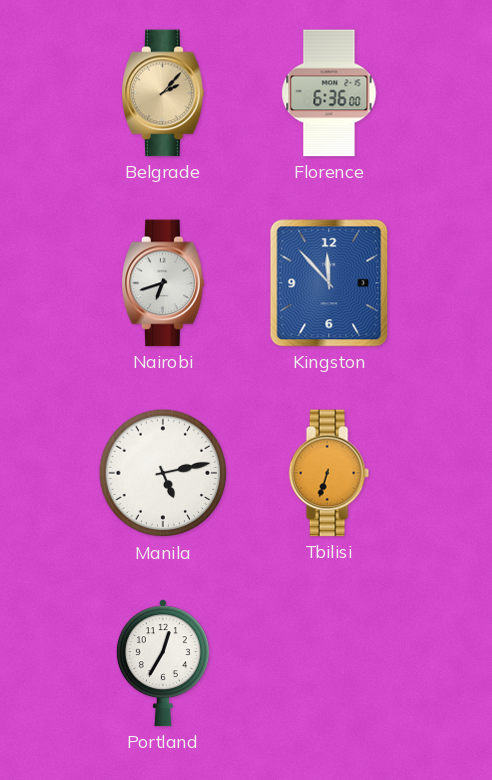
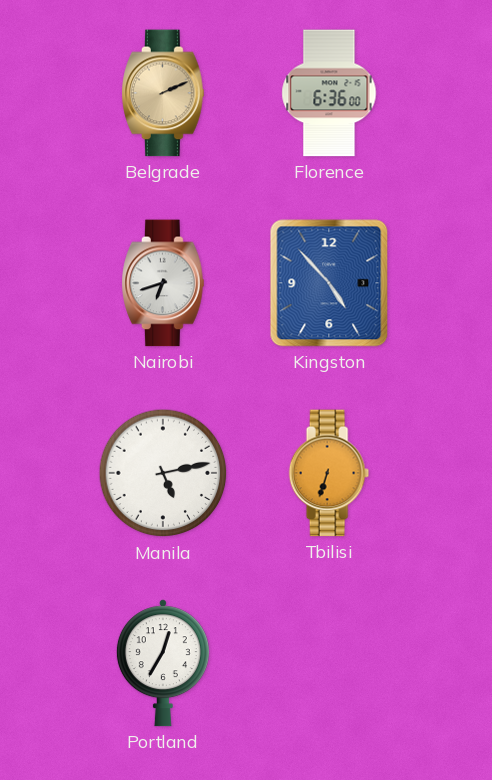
Belgrade: 2:07 -> 2:11
Kingston: 11:53 -> 4:53
